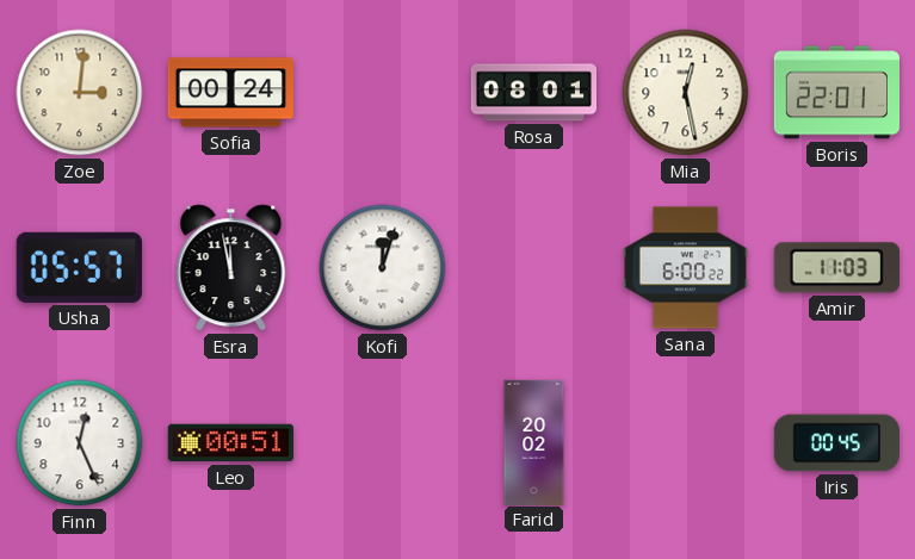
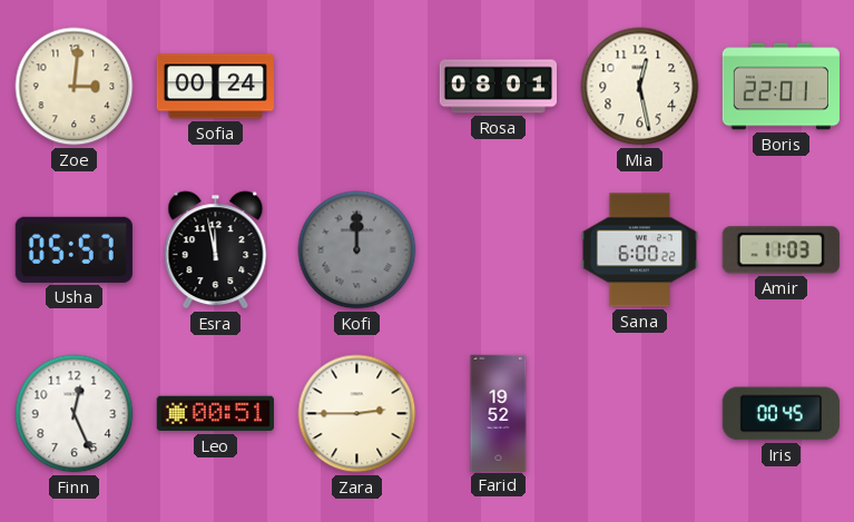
Kofi: 12:03 -> 12:00
Kofi dial: white -> grey
Zara: none -> 2:45
Farid: 20:02 -> 19:52
